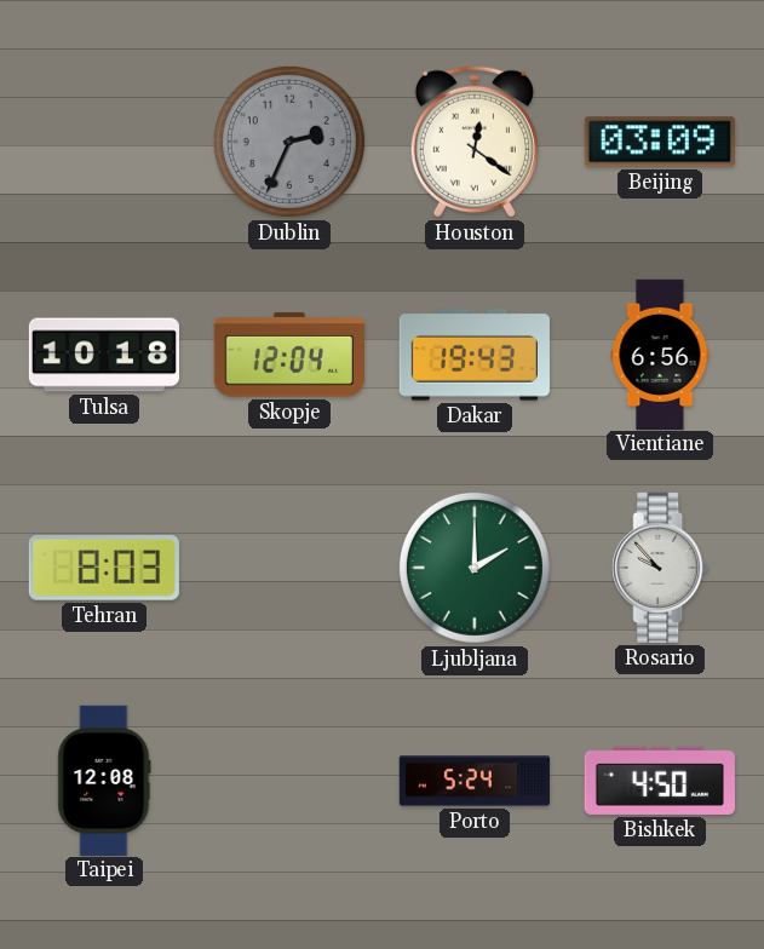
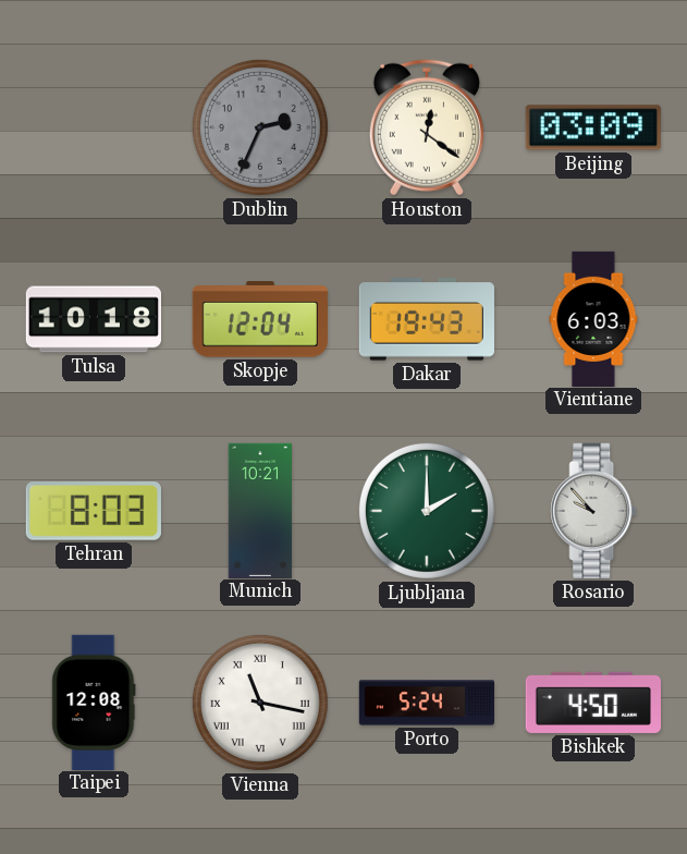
Vientiane: 6:56 -> 6:03
Munich: none -> 10:21
Vienna: none -> 11:17
